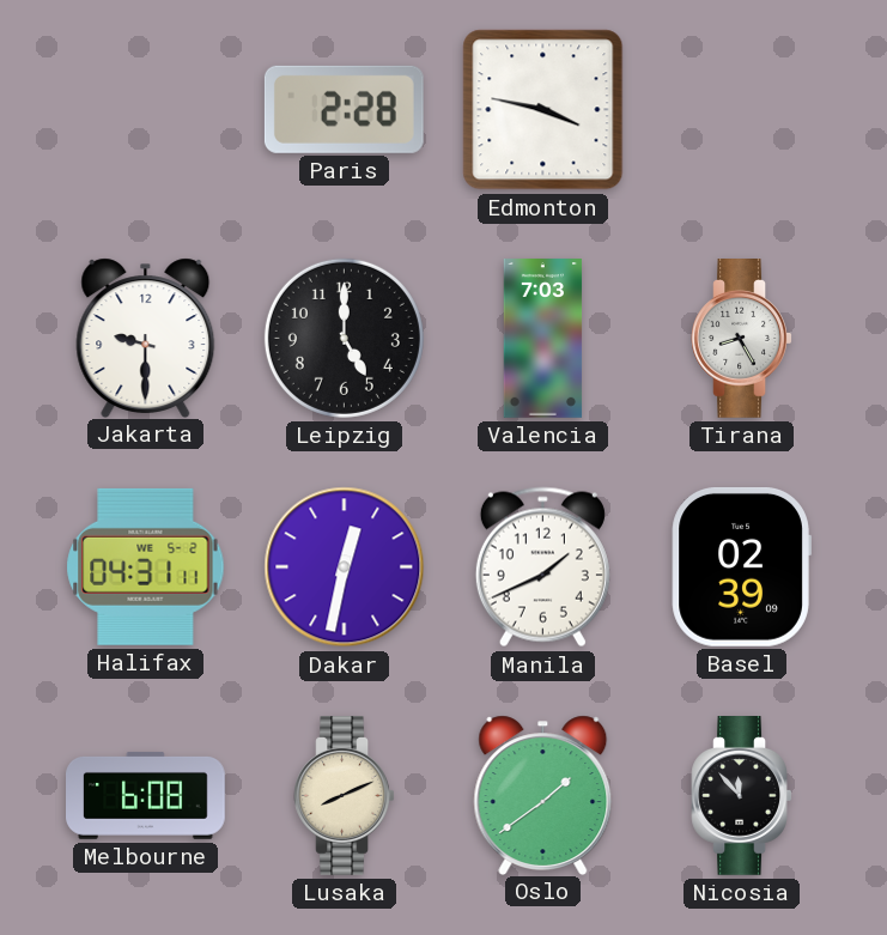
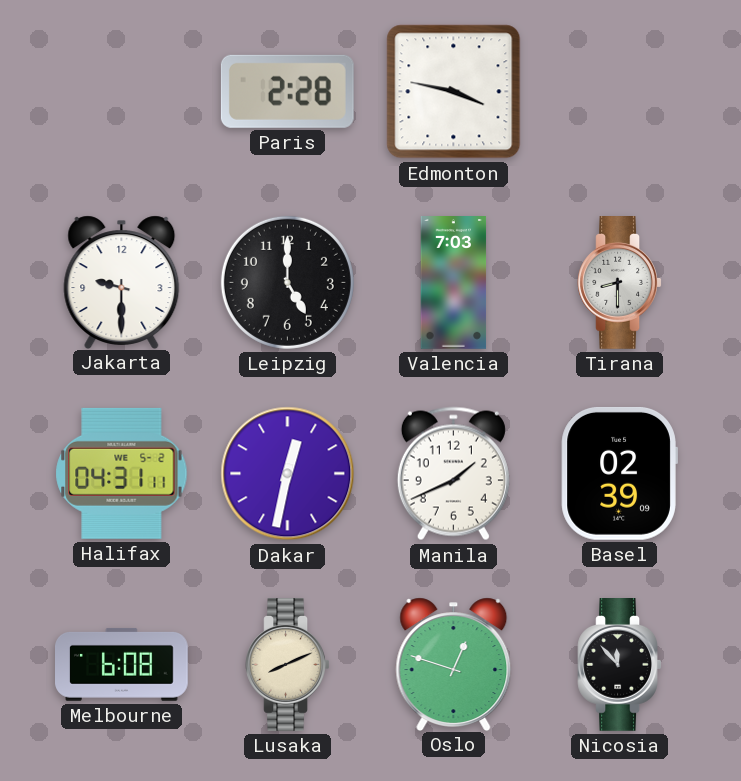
Tirana: 8:25 -> 8:30
Oslo: 1:39 -> 12:48
